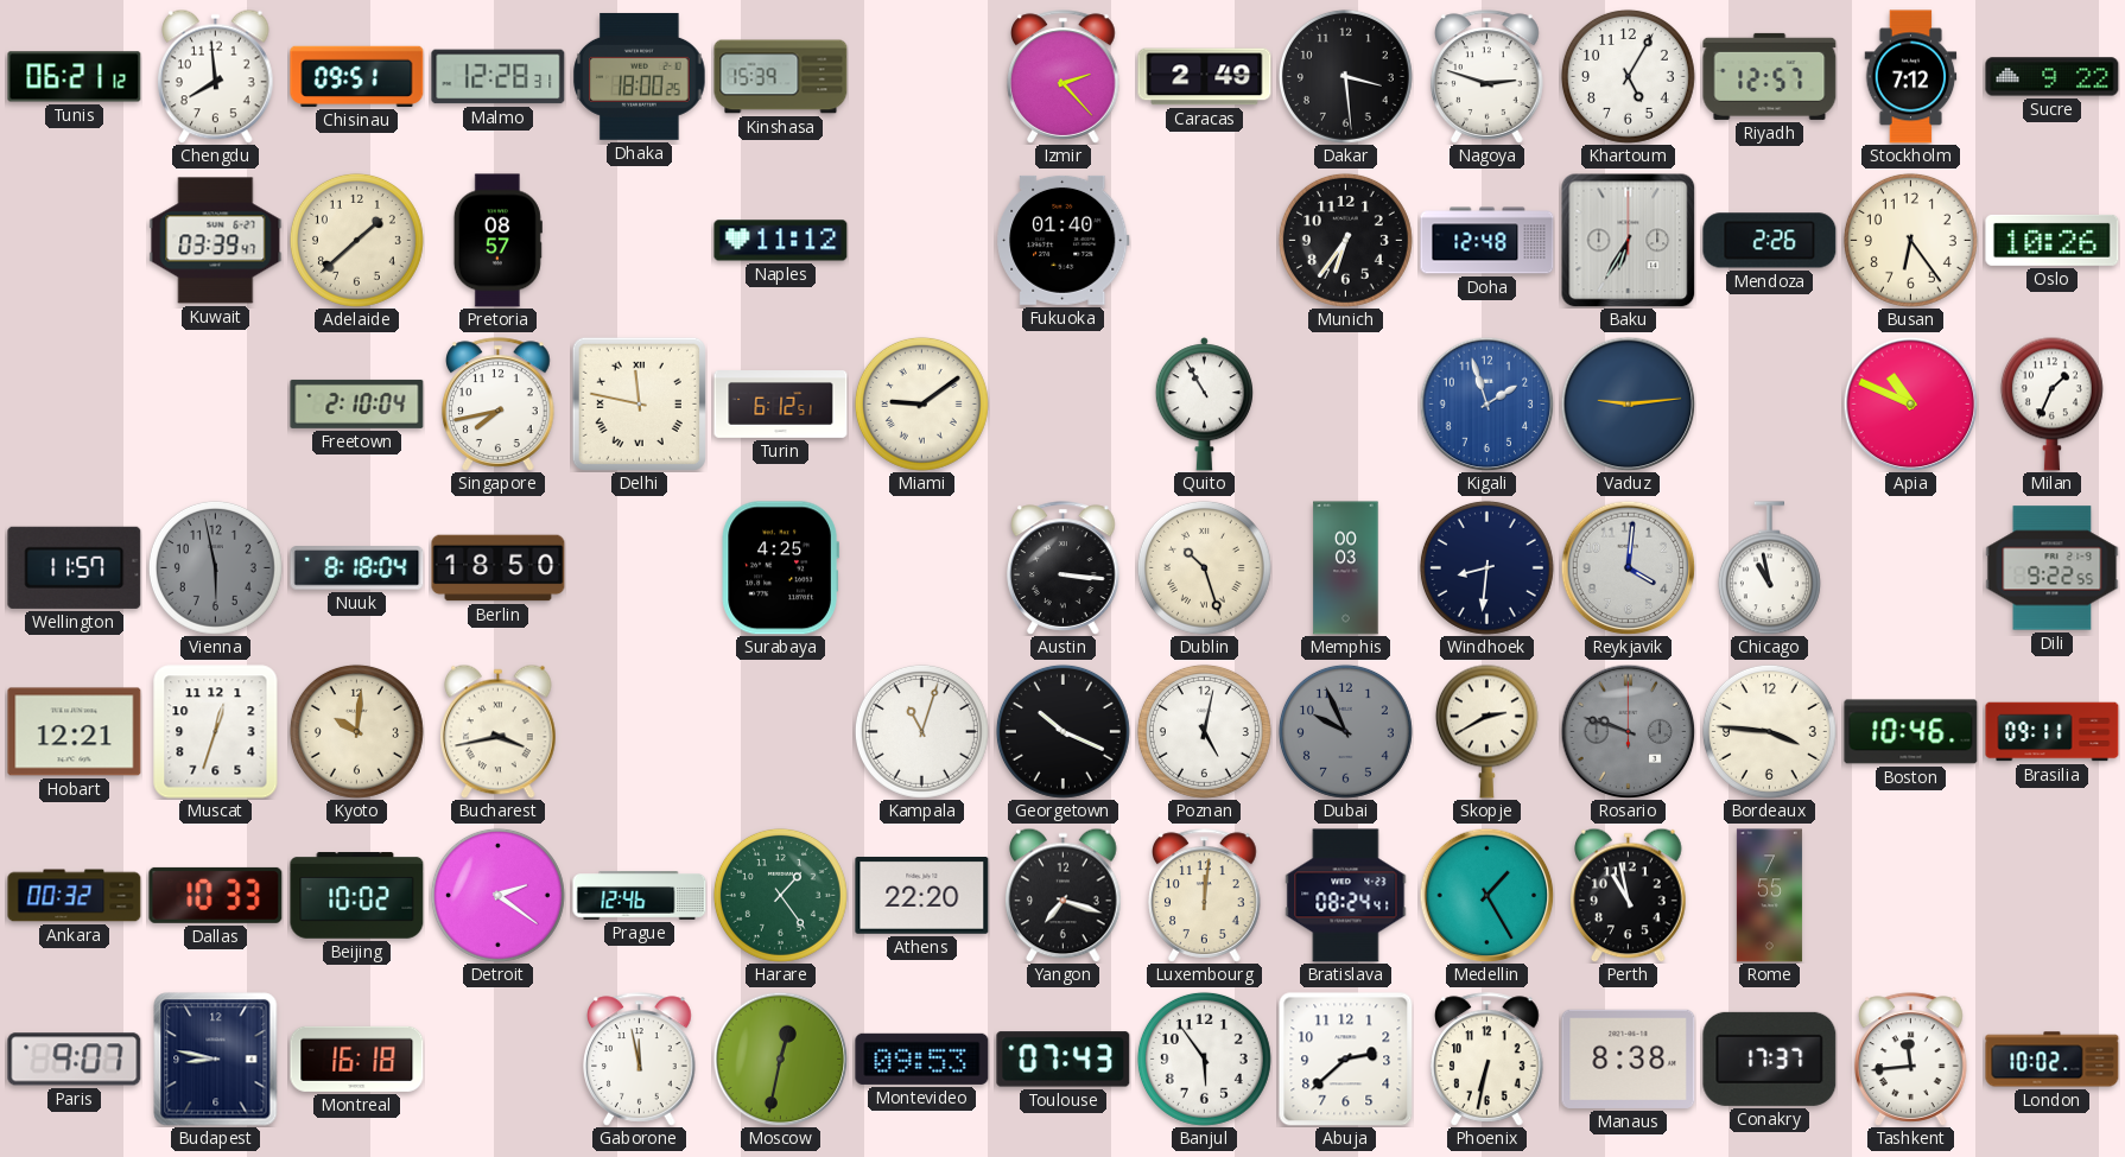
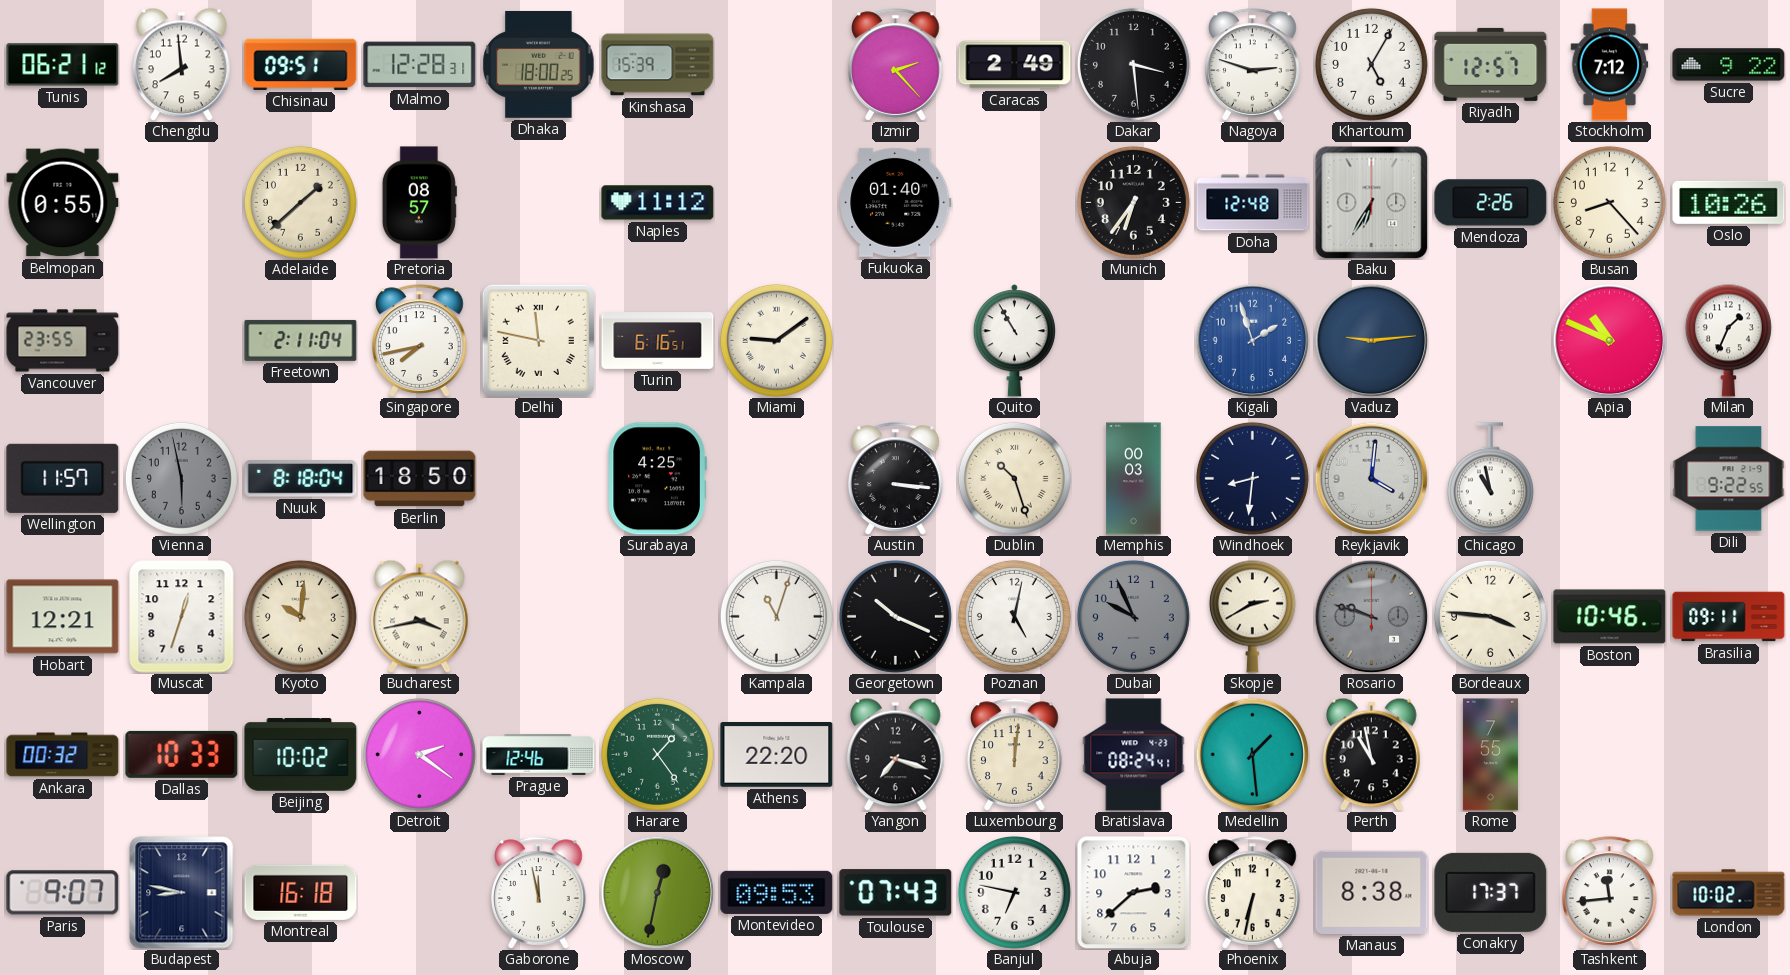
Belmopan: none -> 0:55
Kuwait: 03:39 -> none
Busan: 6:24 -> 8:23
Vancouver: none -> 23:55
Freetown: 2:10 -> 2:11
Turin: 6:12 -> 6:16
Medellin: 1:25 -> 1:29
Banjul: 5:54 -> 6:47
